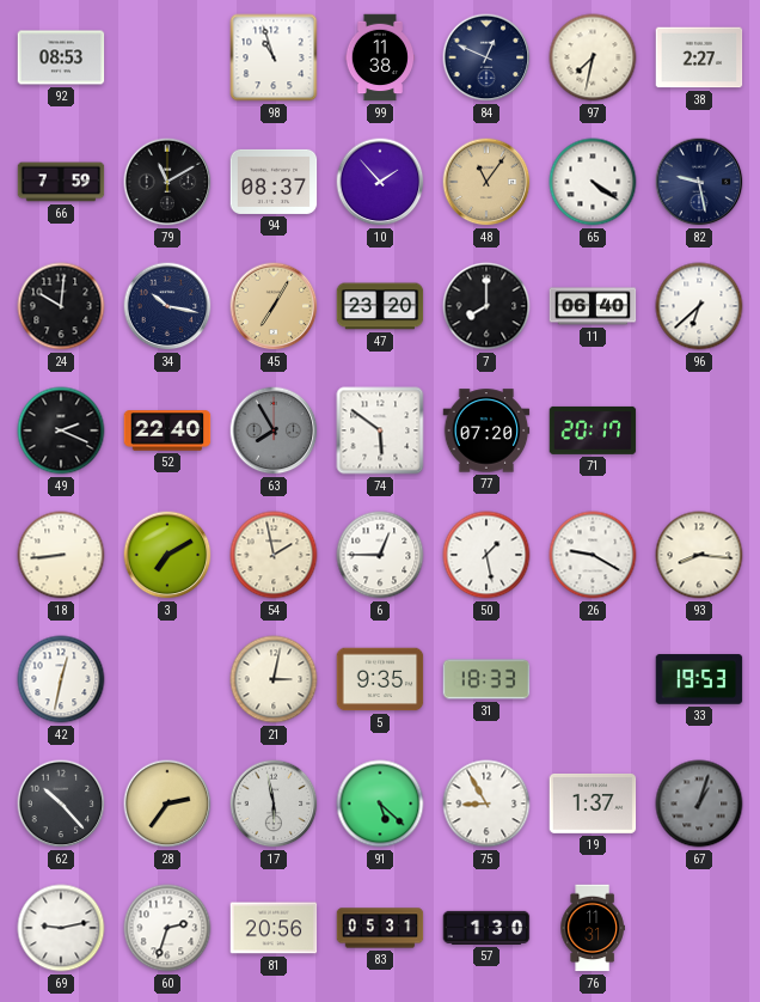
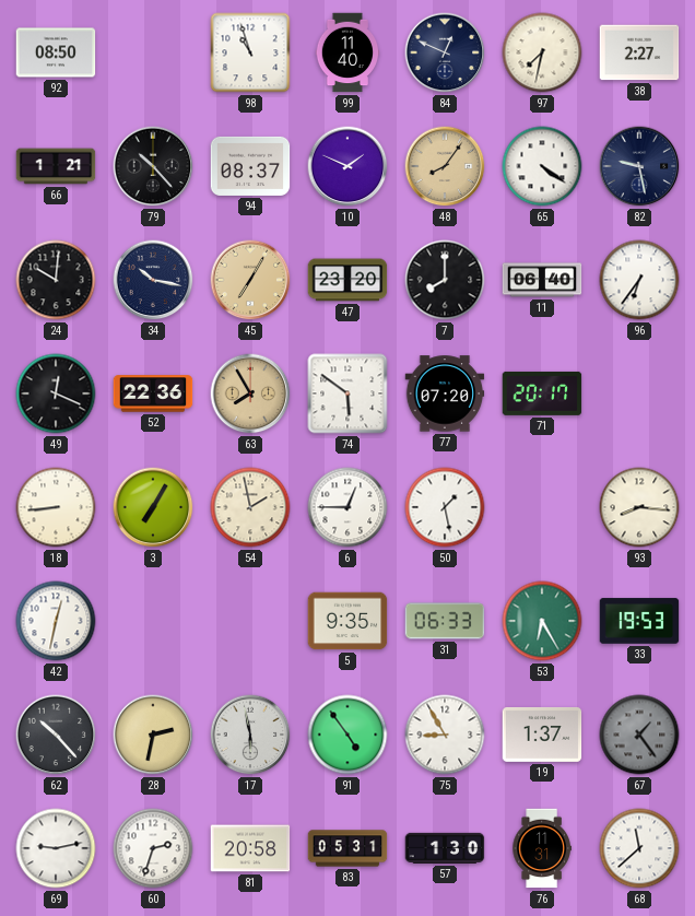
92: 08:53 -> 08:50
99: 11:38 -> 11:40
66: 7:59 -> 1:21
79: 11:10 -> 10:23
10: 1:53 -> 1:49
48: 11:06 -> 8:06
96: 6:38 -> 6:36
49: 2:19 -> 12:19
52: 22:40 -> 22:36
63 dial: grey -> champagne
3: 7:10 -> 7:05
26: 9:20 -> none
21: 3:02 -> none
31: 18:33 -> 06:33
53: none -> 6:25
28: 2:36 -> 2:32
91: 5:22 -> 4:54
67: 1:03 -> 1:24
81: 20:56 -> 20:58
68: none -> 11:38
